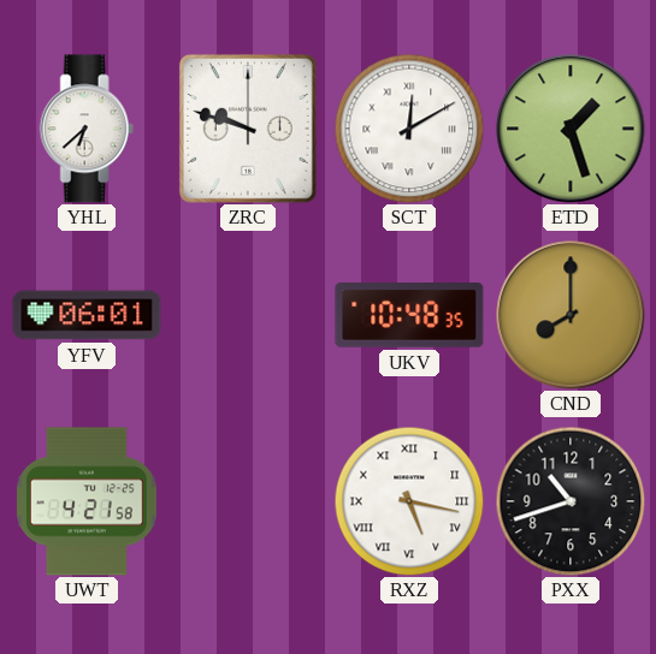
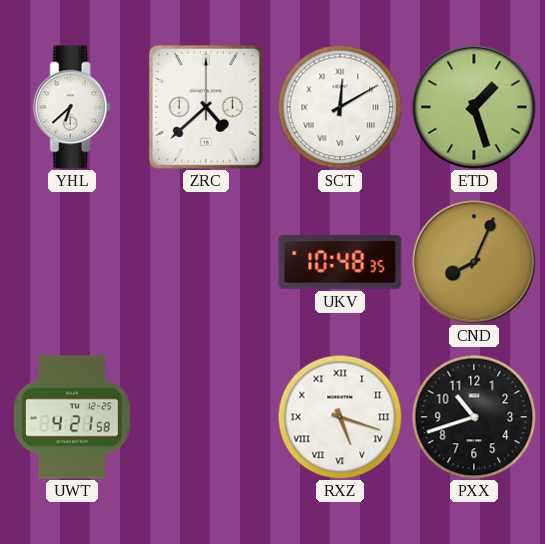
ZRC: 9:48 -> 4:38
YFV: 06:01 -> none
CND: 8:00 -> 8:04
RXZ: 5:17 -> 5:18
